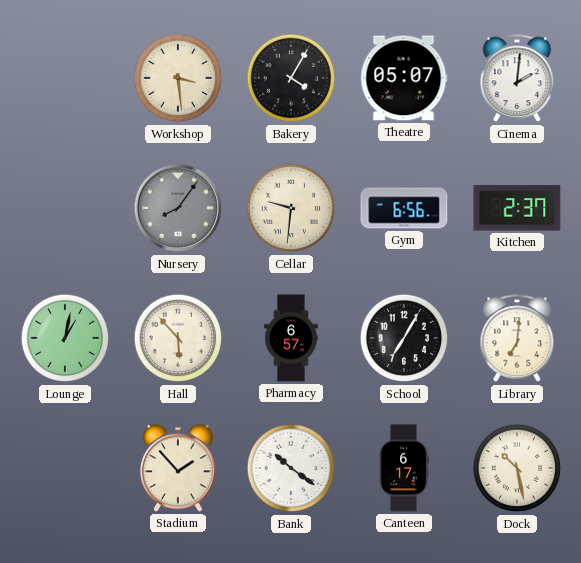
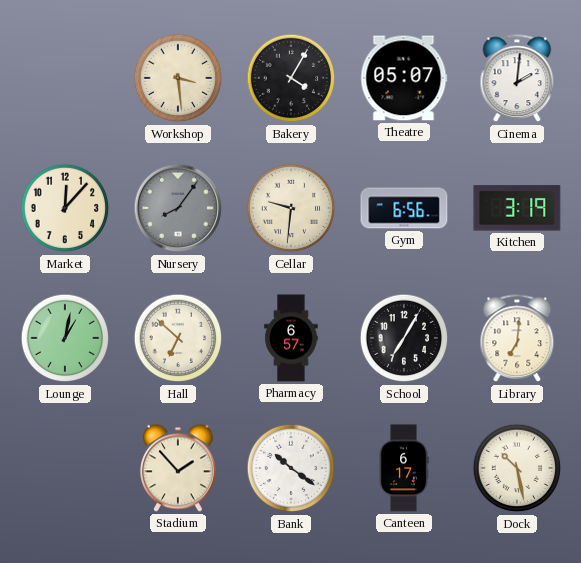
Market: none -> 12:07
Kitchen: 2:37 -> 3:19
Hall: 5:53 -> 6:52
